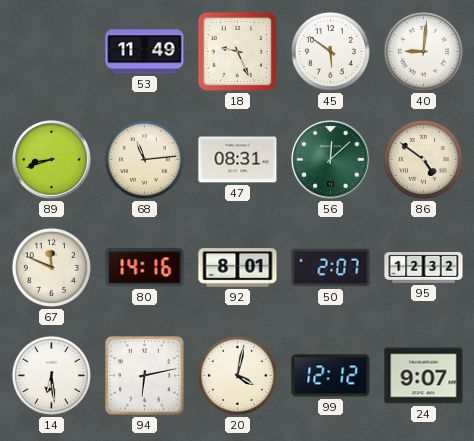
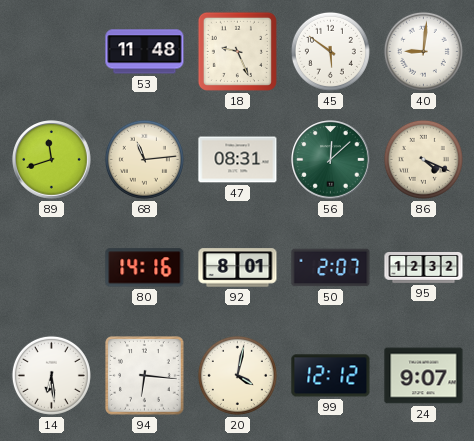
53: 11:49 -> 11:48
89: 8:42 -> 11:42
86: 4:51 -> 4:19
67: 11:49 -> none
94: 6:13 -> 6:16
